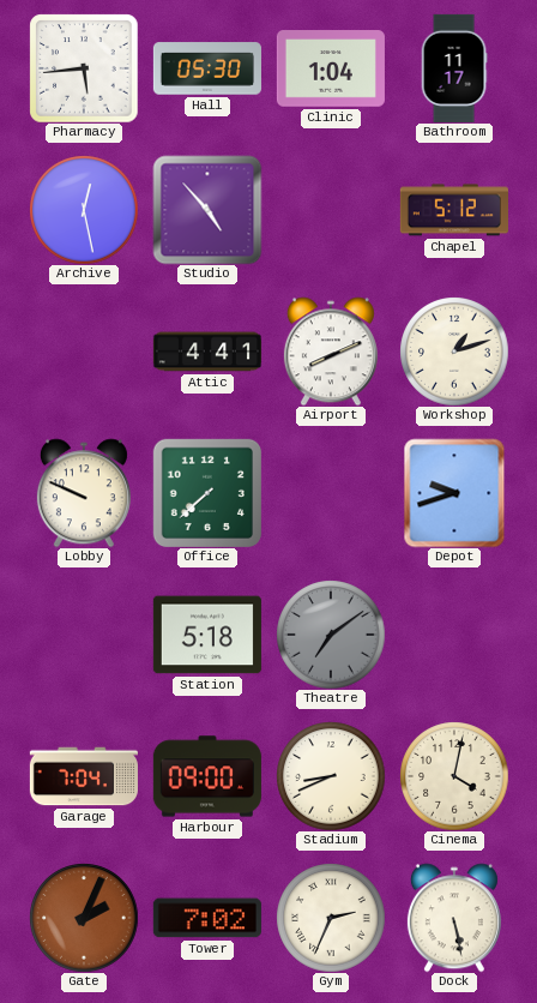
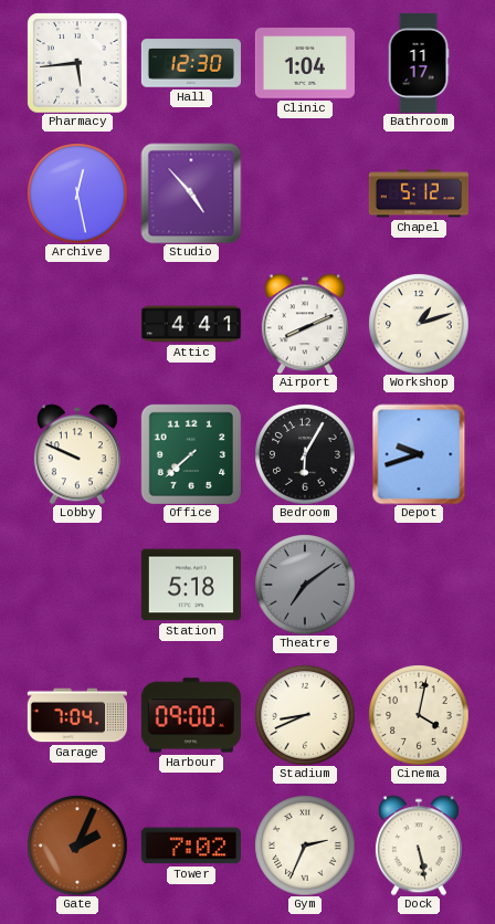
Hall: 05:30 -> 12:30
Bedroom: none -> 6:05
